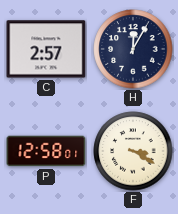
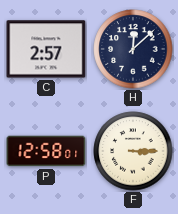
H: 12:05 -> 12:08
F: 3:20 -> 3:15
